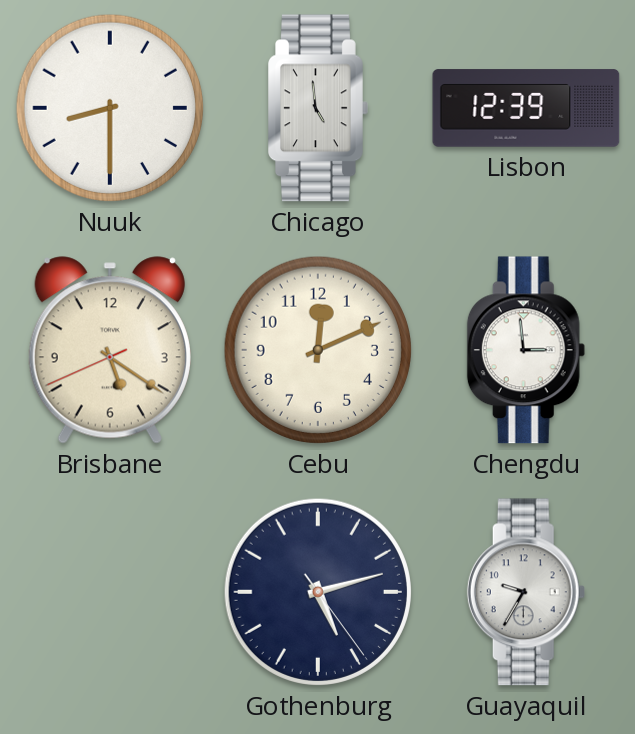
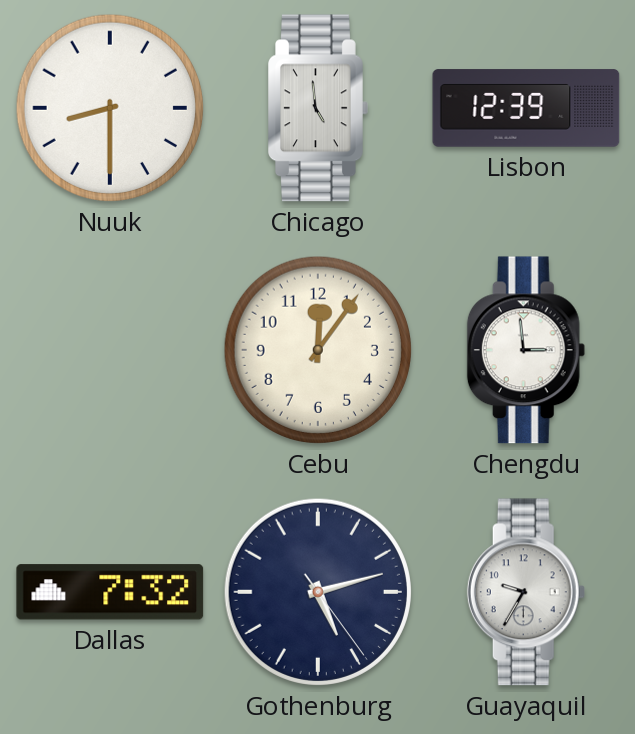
Brisbane: 5:20 -> none
Cebu: 12:11 -> 12:06
Dallas: none -> 7:32
